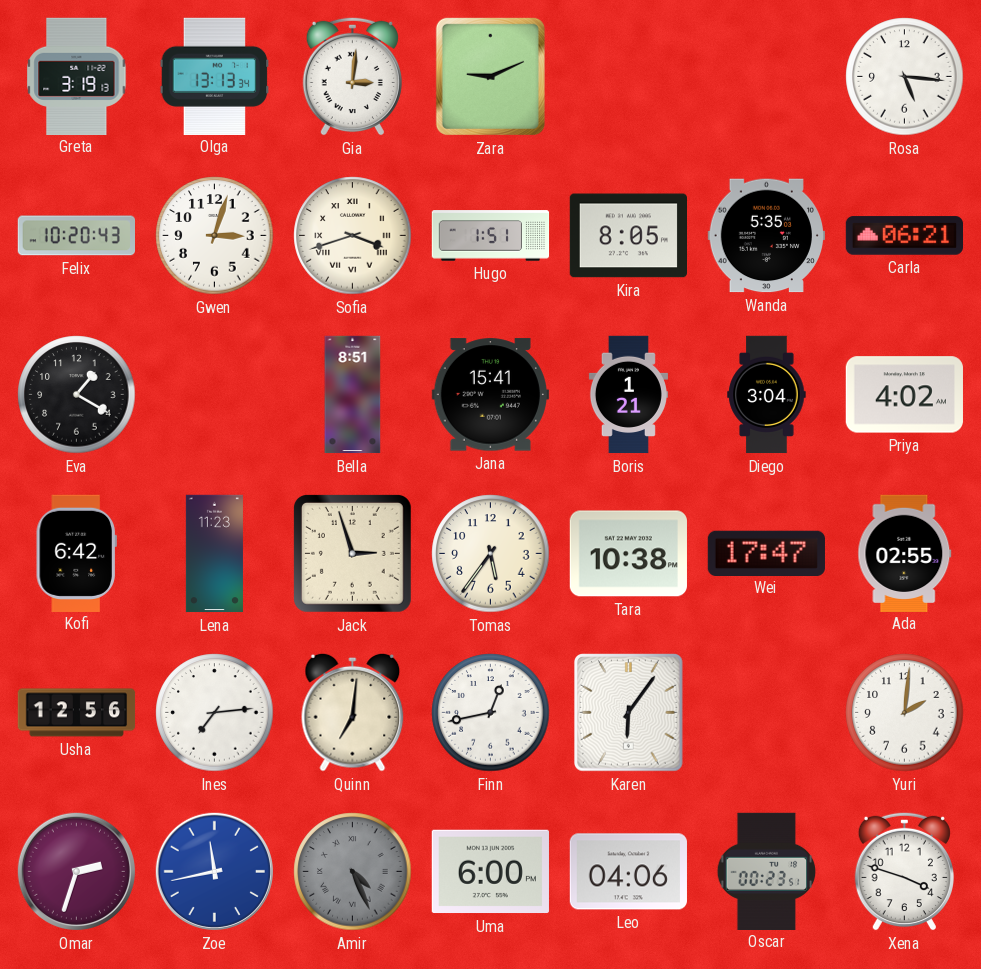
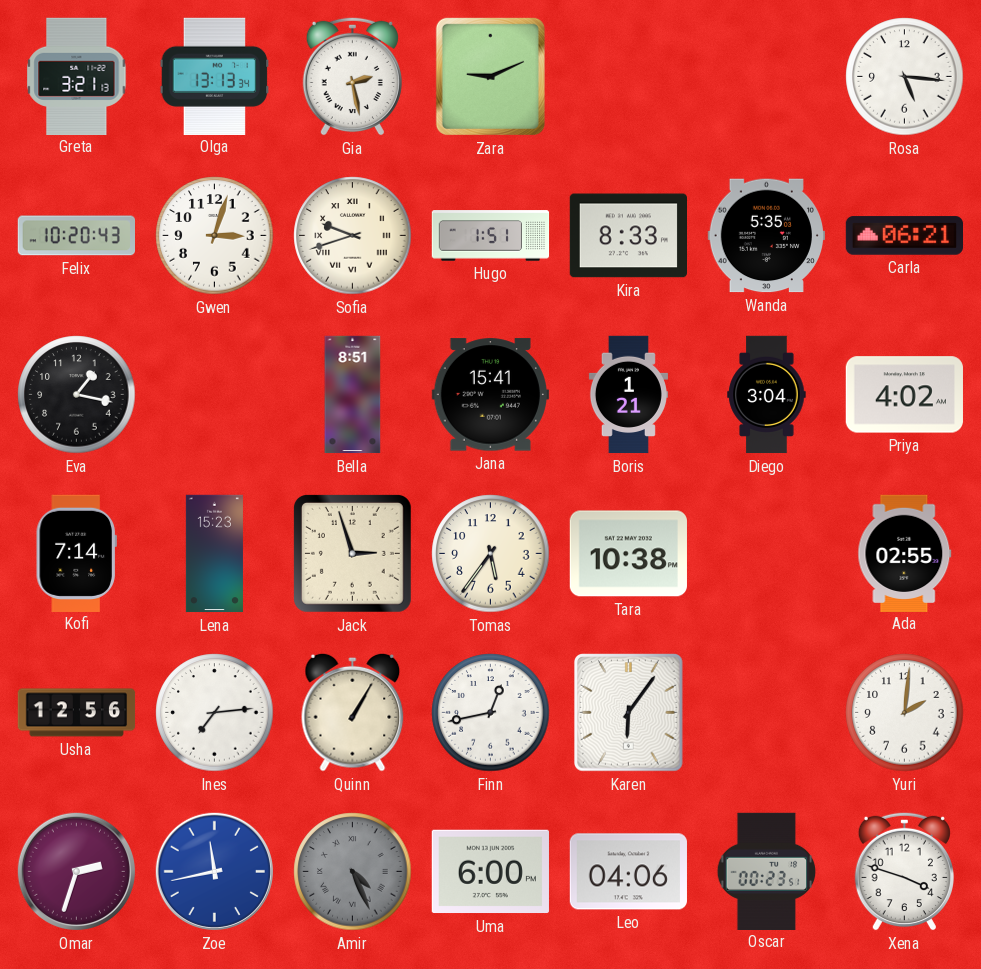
Greta: 3:19 -> 3:21
Gia: 3:01 -> 2:28
Sofia: 3:42 -> 9:42
Kira: 8:05 -> 8:33
Eva: 1:20 -> 1:17
Kofi: 6:42 -> 7:14
Lena: 11:23 -> 15:23
Wei: 17:47 -> none
Quinn: 7:01 -> 1:05
